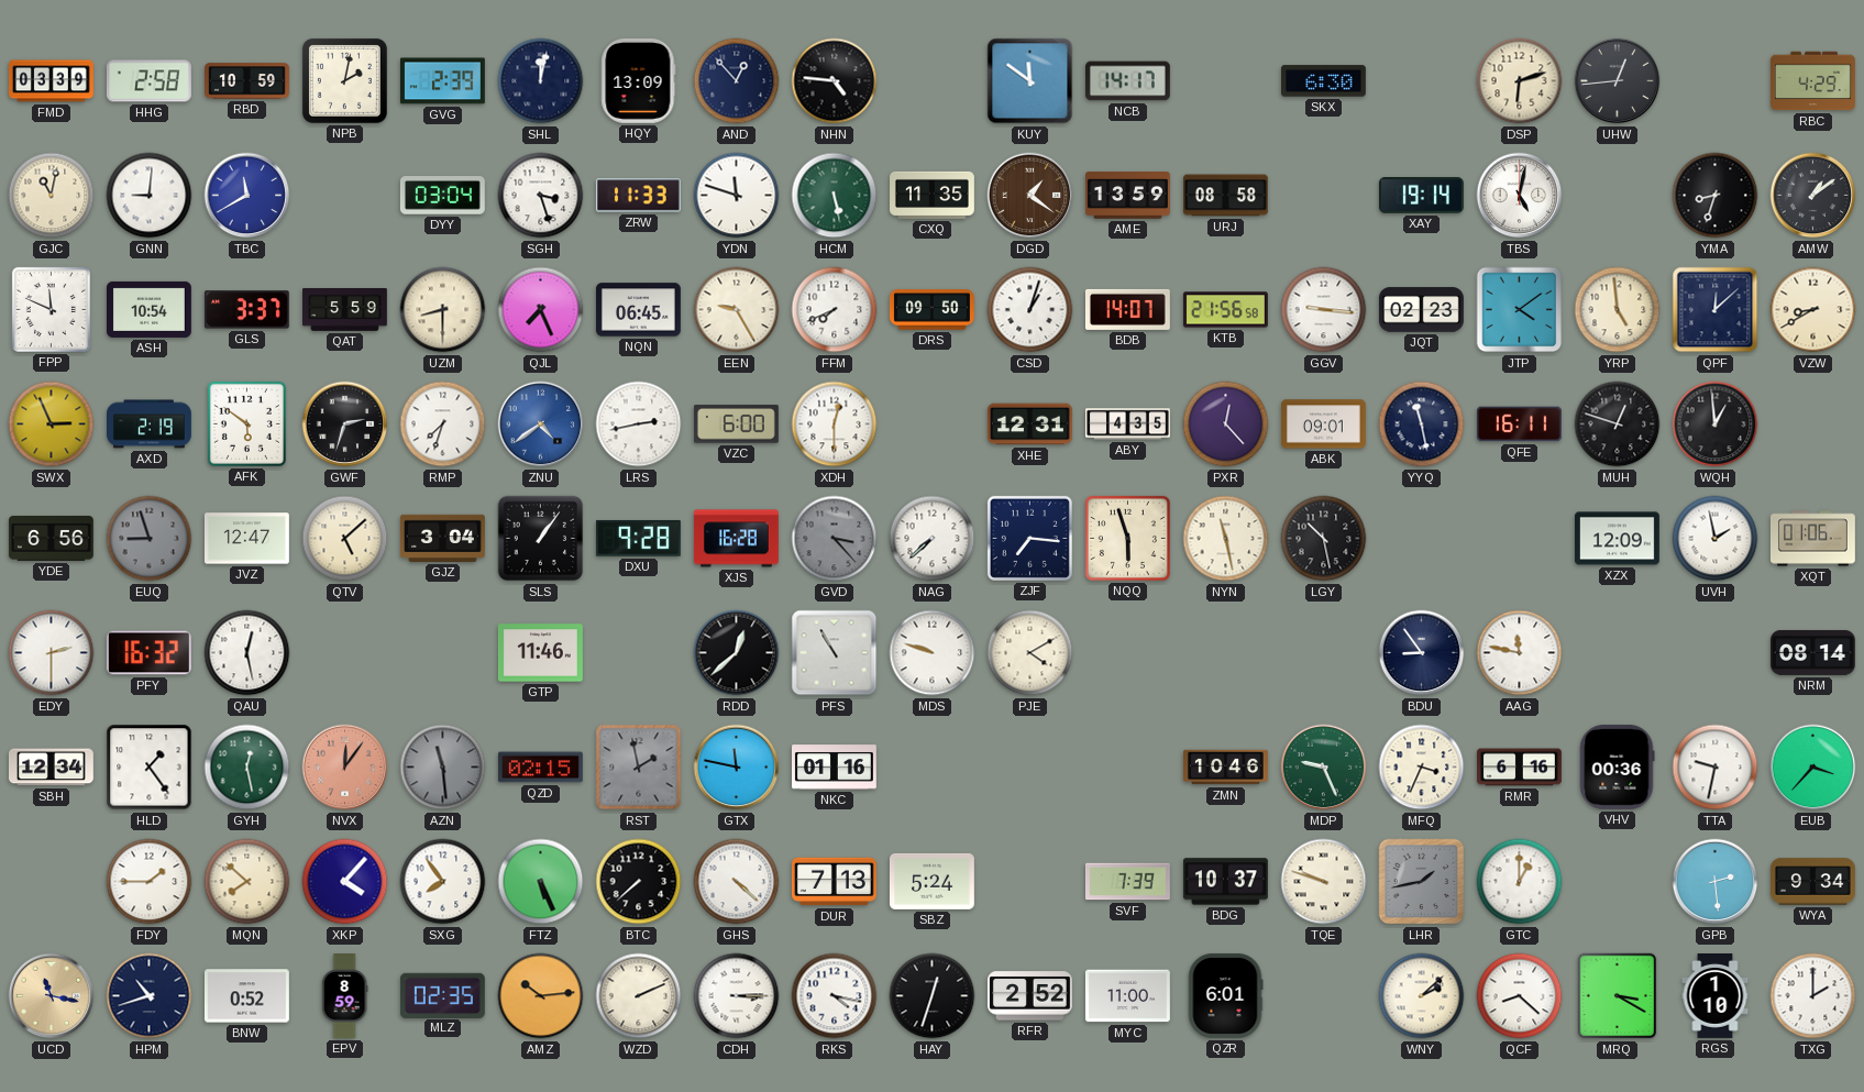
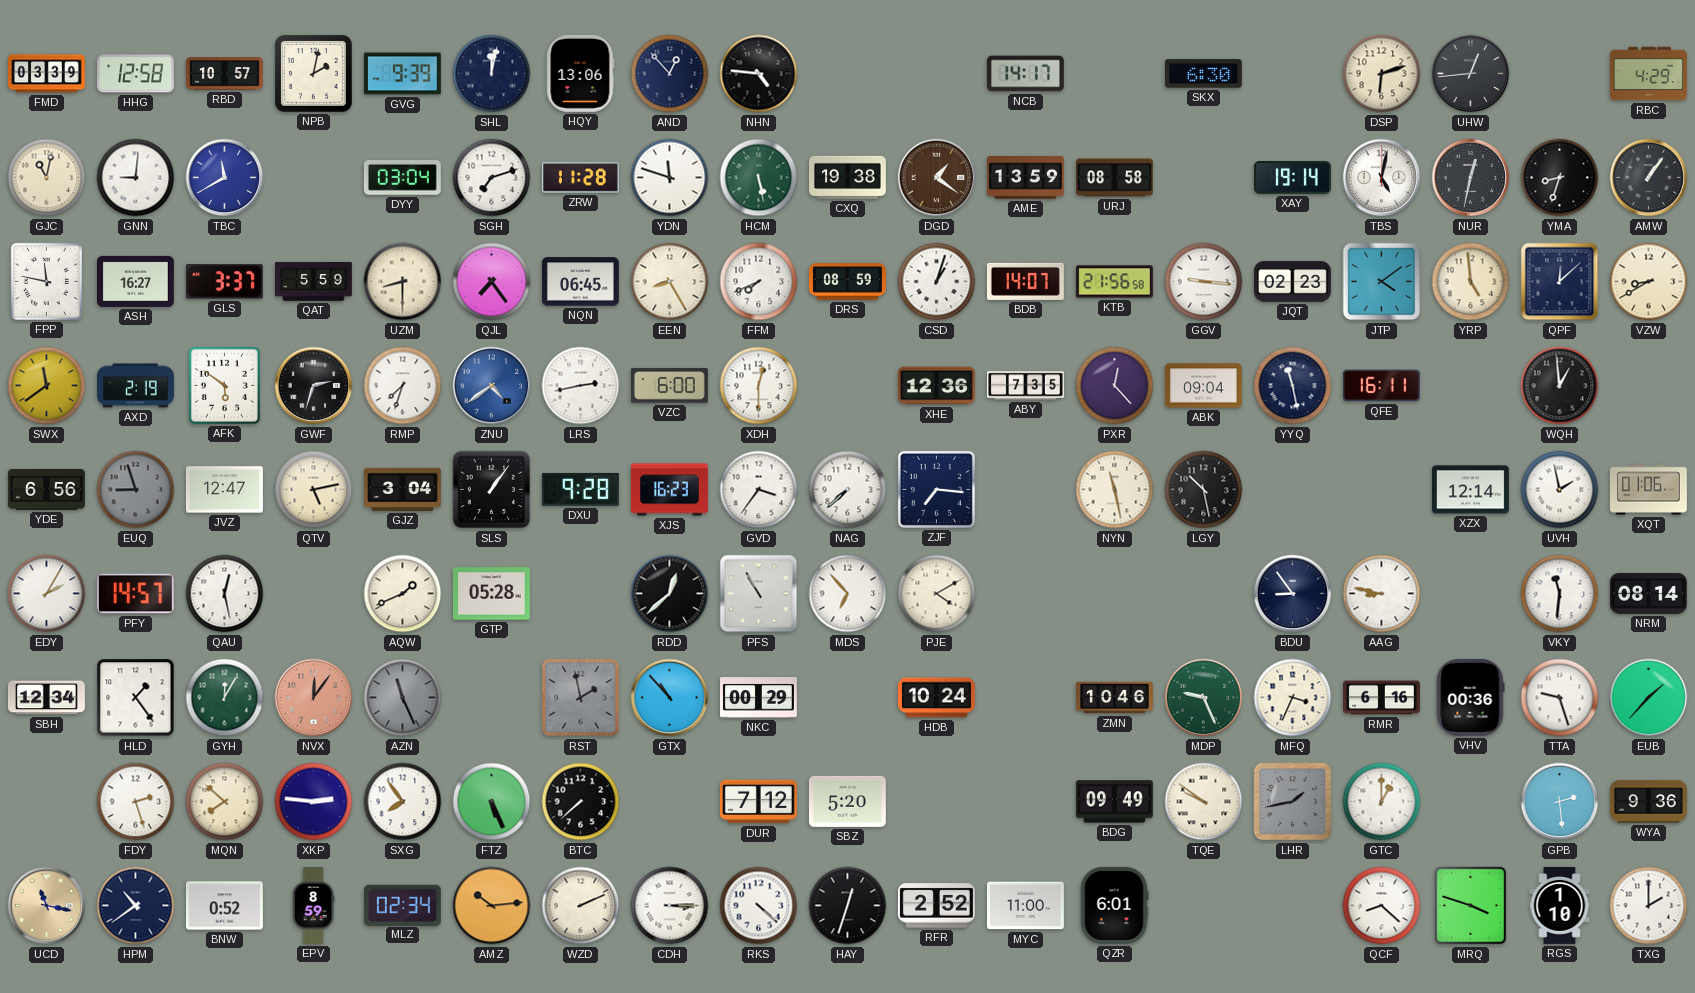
HHG: 2:58 -> 12:58
RBD: 10:59 -> 10:57
GVG: 2:39 -> 9:39
HQY: 13:09 -> 13:06
KUY: 11:51 -> none
SGH: 3:27 -> 7:12
ZRW: 11:33 -> 11:28
CXQ: 11:35 -> 19:38
NUR: none -> 12:32
AMW: 1:09 -> 1:06
FPP: 11:49 -> 11:47
ASH: 10:54 -> 16:27
QJL: 7:26 -> 7:24
EEN: 9:25 -> 8:25
DRS: 09:50 -> 08:59
SWX: 2:56 -> 11:39
XHE: 12:31 -> 12:36
ABY: 4:35 -> 7:35
ABK: 09:01 -> 09:04
MUH: 12:48 -> none
QTV: 5:08 -> 5:13
XJS: 16:28 -> 16:23
GVD: 3:23 -> 3:36
GVD dial: grey -> white
NQQ: 5:57 -> none
XZX: 12:09 -> 12:14
EDY: 2:30 -> 2:05
PFY: 16:32 -> 14:57
AQW: none -> 1:41
GTP: 11:46 -> 05:28
MDS: 9:48 -> 6:53
AAG: 11:47 -> 8:47
VKY: none -> 11:31
GYH: 12:28 -> 12:05
AZN: 11:29 -> 11:26
QZD: 02:15 -> none
GTX: 11:47 -> 10:53
NKC: 01:16 -> 00:29
HDB: none -> 10:24
TTA: 9:32 -> 9:27
EUB: 3:37 -> 1:37
FDY: 1:45 -> 2:27
XKP: 4:07 -> 2:46
GHS: 4:22 -> none
DUR: 7:13 -> 7:12
SBZ: 5:24 -> 5:20
SVF: 7:39 -> none
BDG: 10:37 -> 09:49
TQE: 9:48 -> 9:51
WYA: 9:34 -> 9:36
HPM: 10:42 -> 10:39
MLZ: 02:35 -> 02:34
RKS: 4:17 -> 4:22
WNY: 2:08 -> none
MRQ: 3:20 -> 3:48
